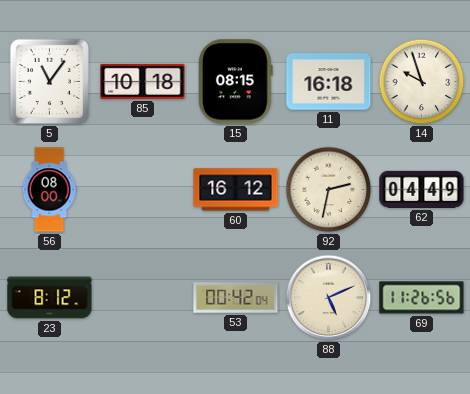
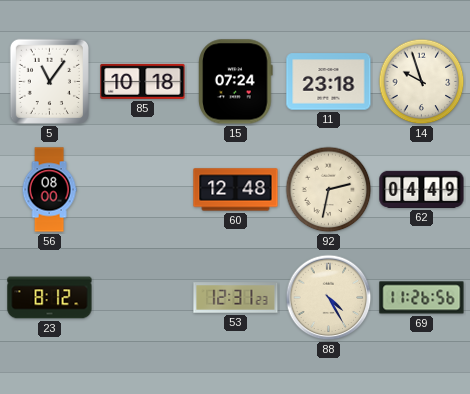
15: 08:15 -> 07:24
11: 16:18 -> 23:18
60: 16:12 -> 12:48
53: 00:42 -> 12:31
88: 5:11 -> 4:25
